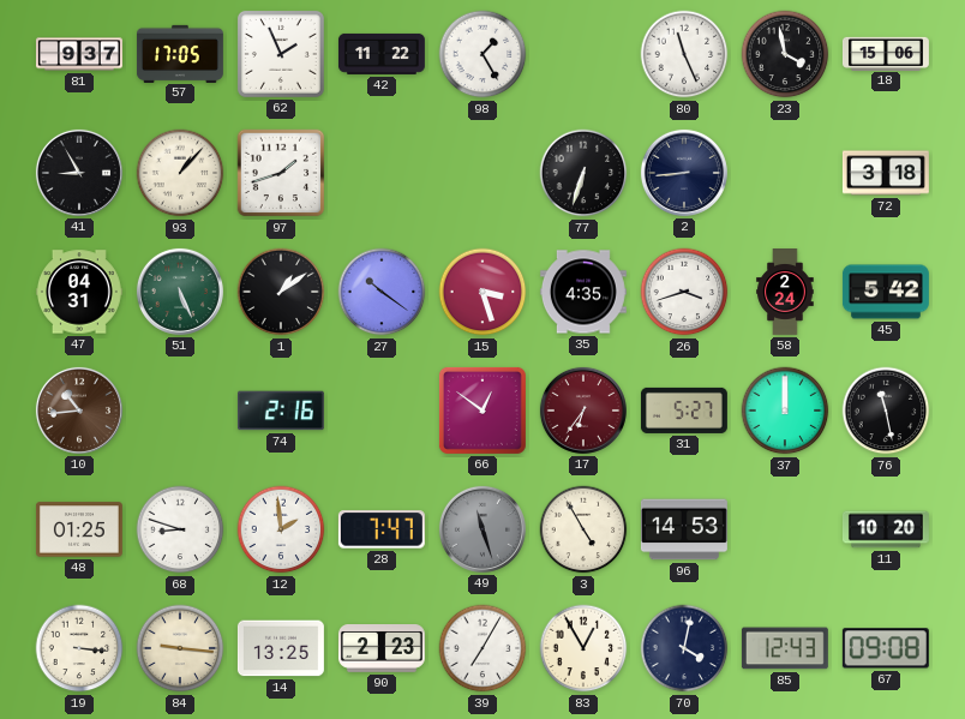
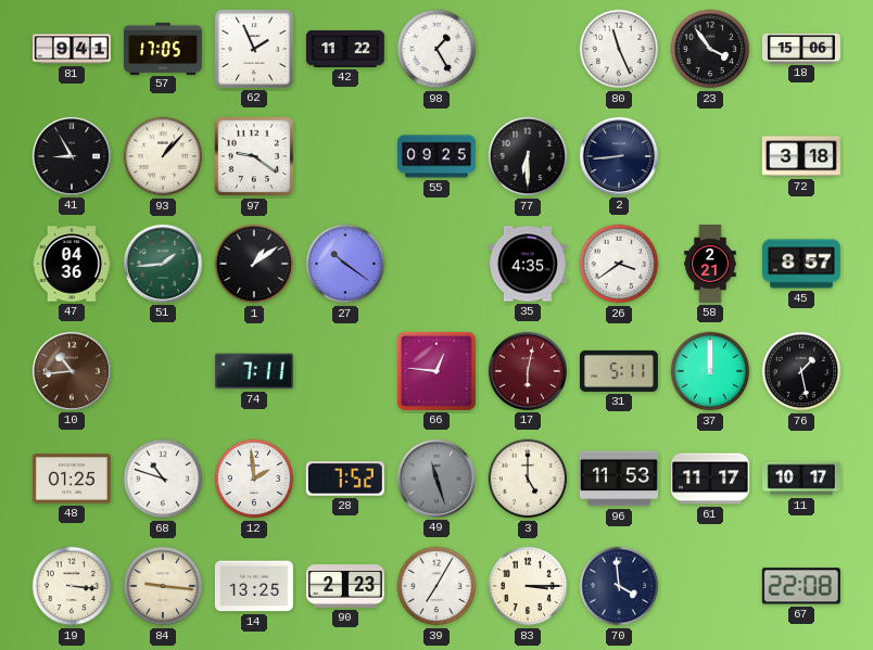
81: 9:37 -> 9:41
23: 3:58 -> 3:54
97: 1:42 -> 9:21
55: none -> 09:25
77: 6:33 -> 6:30
47: 04:31 -> 04:36
51: 5:26 -> 1:44
15: 3:27 -> none
26: 3:42 -> 3:39
58: 2:24 -> 2:21
45: 5:42 -> 8:57
74: 2:16 -> 7:11
66: 12:51 -> 12:46
17: 6:36 -> 6:02
31: 5:27 -> 5:11
76: 11:28 -> 1:28
68: 8:48 -> 10:48
28: 7:47 -> 7:52
3: 4:55 -> 5:00
96: 14:53 -> 11:53
61: none -> 11:17
11: 10:20 -> 10:17
83: 12:55 -> 3:15
70: 4:02 -> 3:59
85: 12:43 -> none
67: 09:08 -> 22:08
